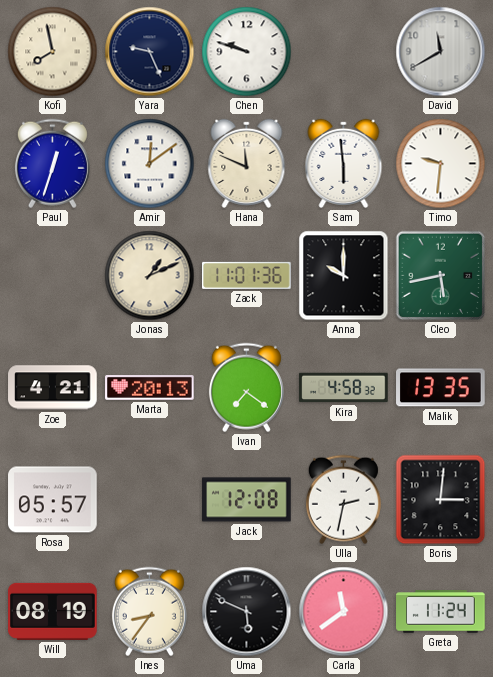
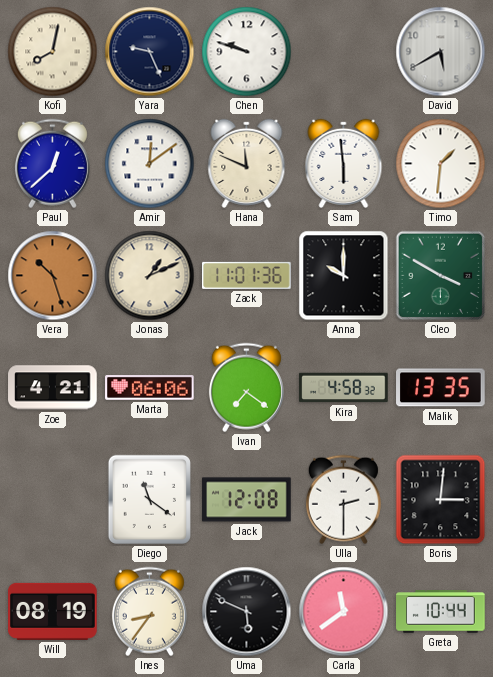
Kofi: 7:58 -> 8:02
David: 11:40 -> 5:40
Paul: 12:33 -> 12:38
Timo: 9:31 -> 1:31
Vera: none -> 10:27
Cleo: 5:43 -> 3:50
Marta: 20:13 -> 06:06
Rosa: 05:57 -> none
Diego: none -> 11:21
Ulla: 2:32 -> 2:30
Greta: 11:24 -> 10:44
